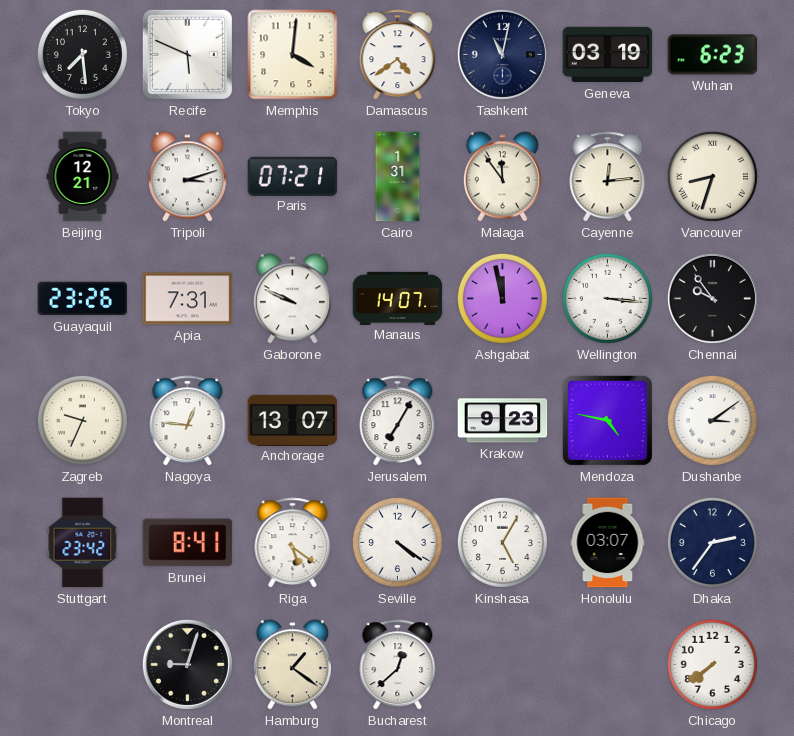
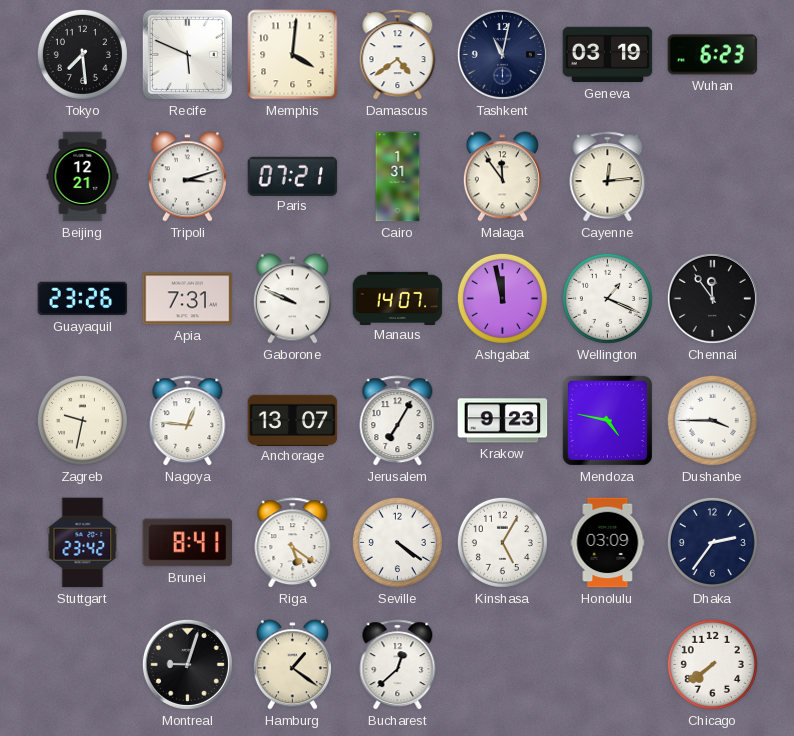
Vancouver: 8:33 -> none
Wellington: 3:16 -> 1:19
Chennai: 9:54 -> 11:54
Zagreb: 9:34 -> 9:32
Dushanbe: 3:09 -> 3:45
Honolulu: 03:07 -> 03:09
